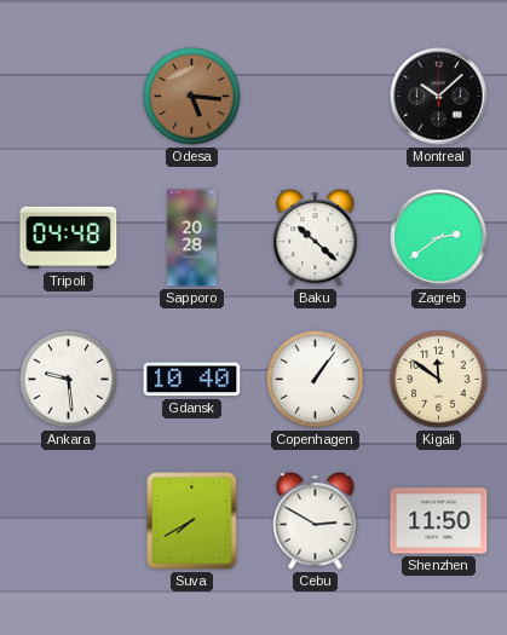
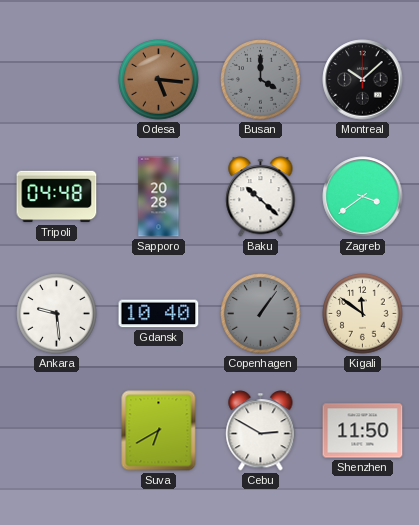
Busan: none -> 4:00
Zagreb: 2:39 -> 3:39
Copenhagen dial: white -> grey
Suva: 7:40 -> 6:40
